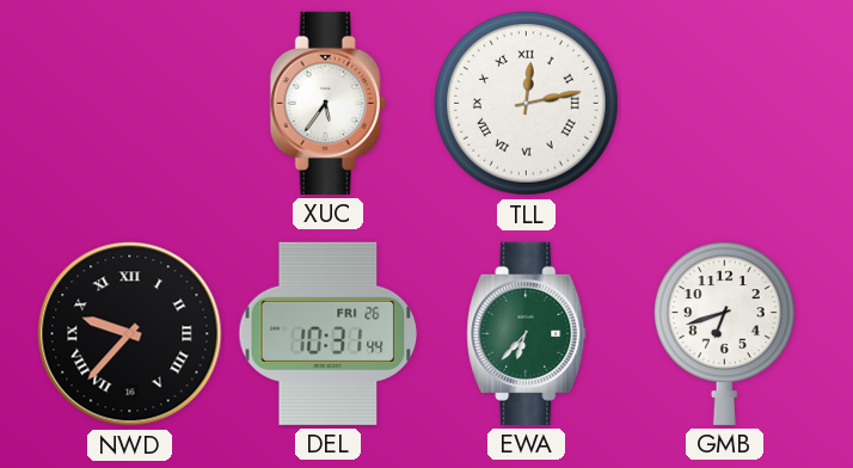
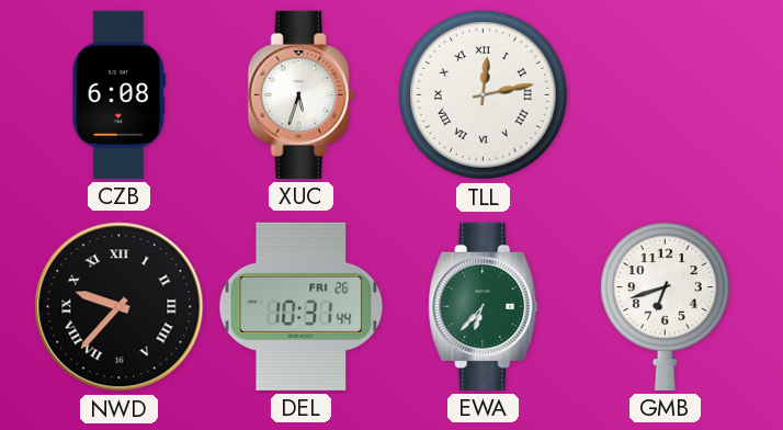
CZB: none -> 6:08
XUC: 5:36 -> 5:33
